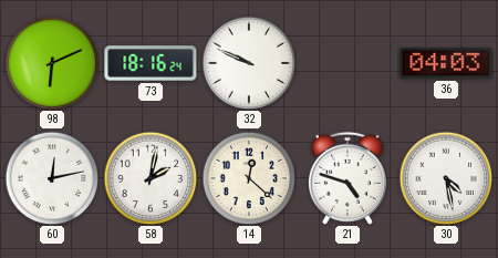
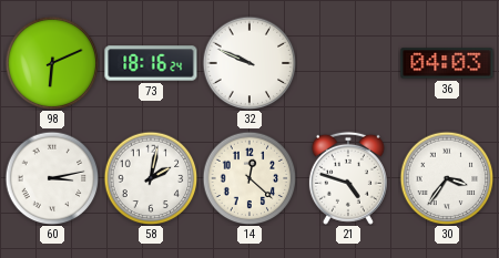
60: 12:13 -> 3:13
30: 4:28 -> 3:36
